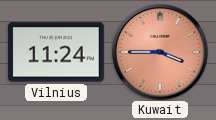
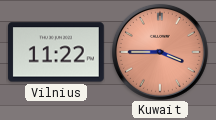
Vilnius: 11:24 -> 11:22
